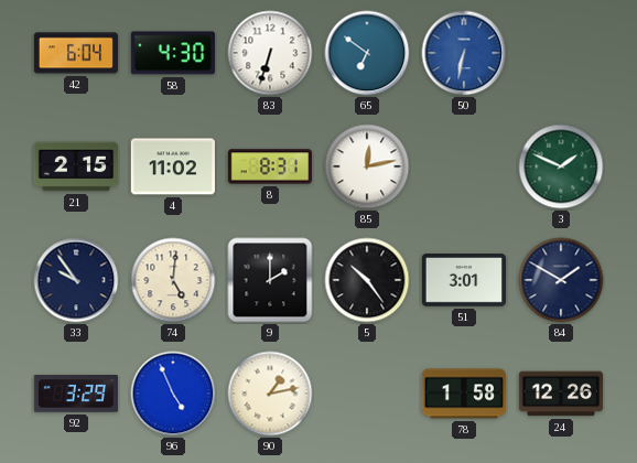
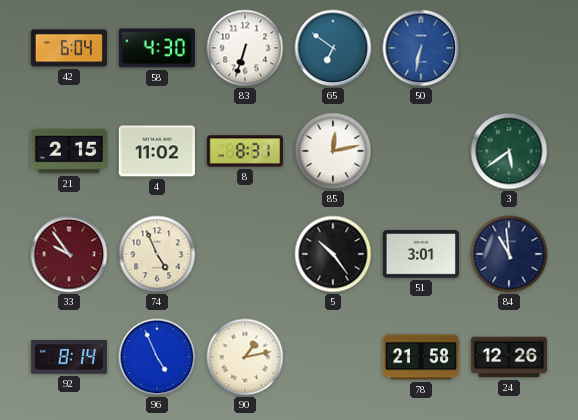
3: 1:49 -> 5:39
33 dial: navy -> burgundy
74: 5:01 -> 4:56
9: 2:00 -> none
84: 1:50 -> 10:59
92: 3:29 -> 8:14
78: 1:58 -> 21:58
